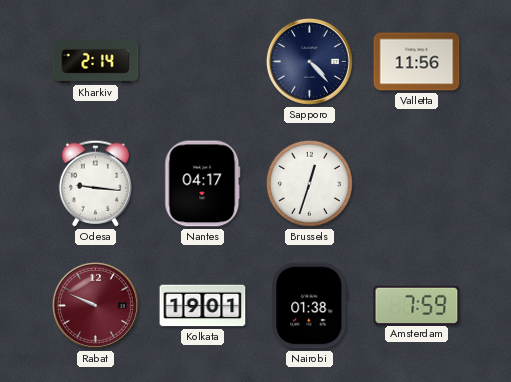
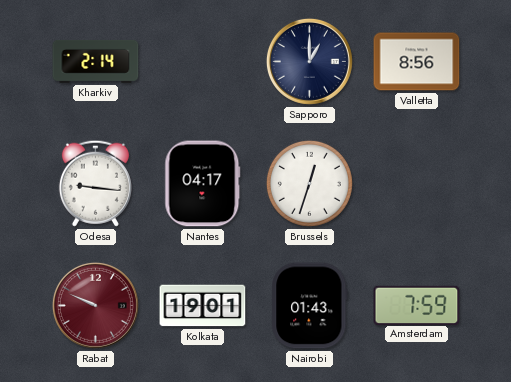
Sapporo: 4:23 -> 1:00
Valletta: 11:56 -> 8:56
Nairobi: 01:38 -> 01:43
